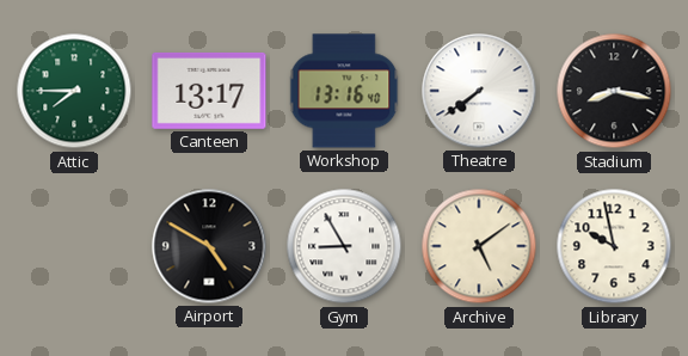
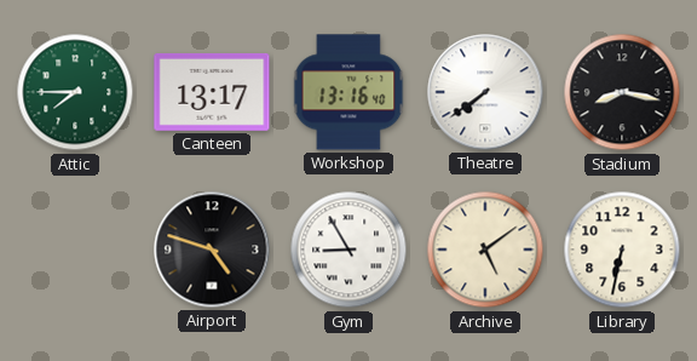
Airport: 4:50 -> 4:48
Library: 9:58 -> 6:32
